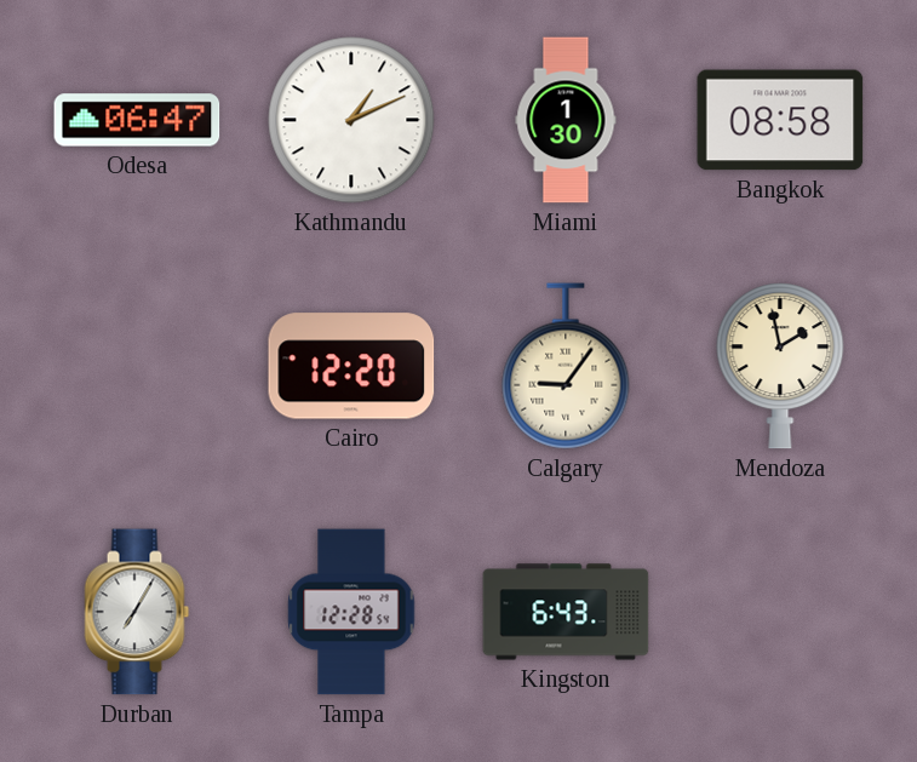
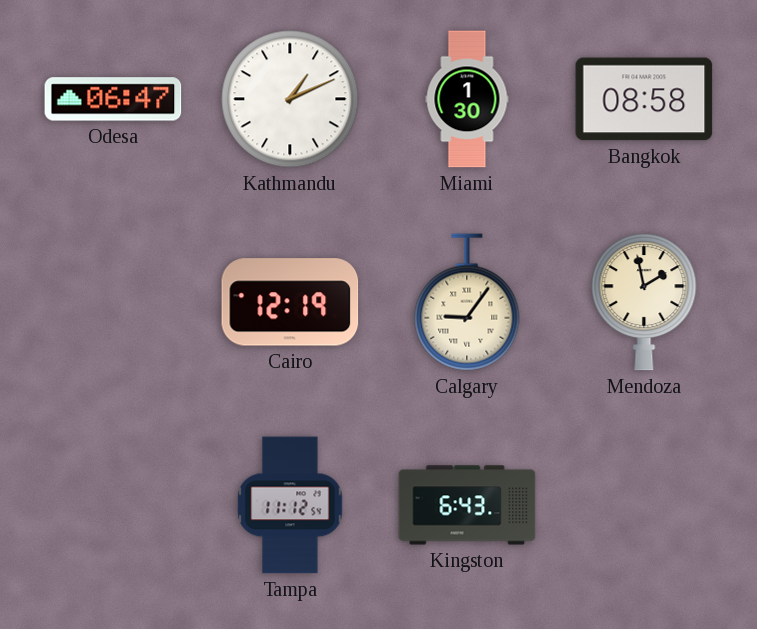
Cairo: 12:20 -> 12:19
Durban: 7:05 -> none
Tampa: 12:28 -> 11:12
